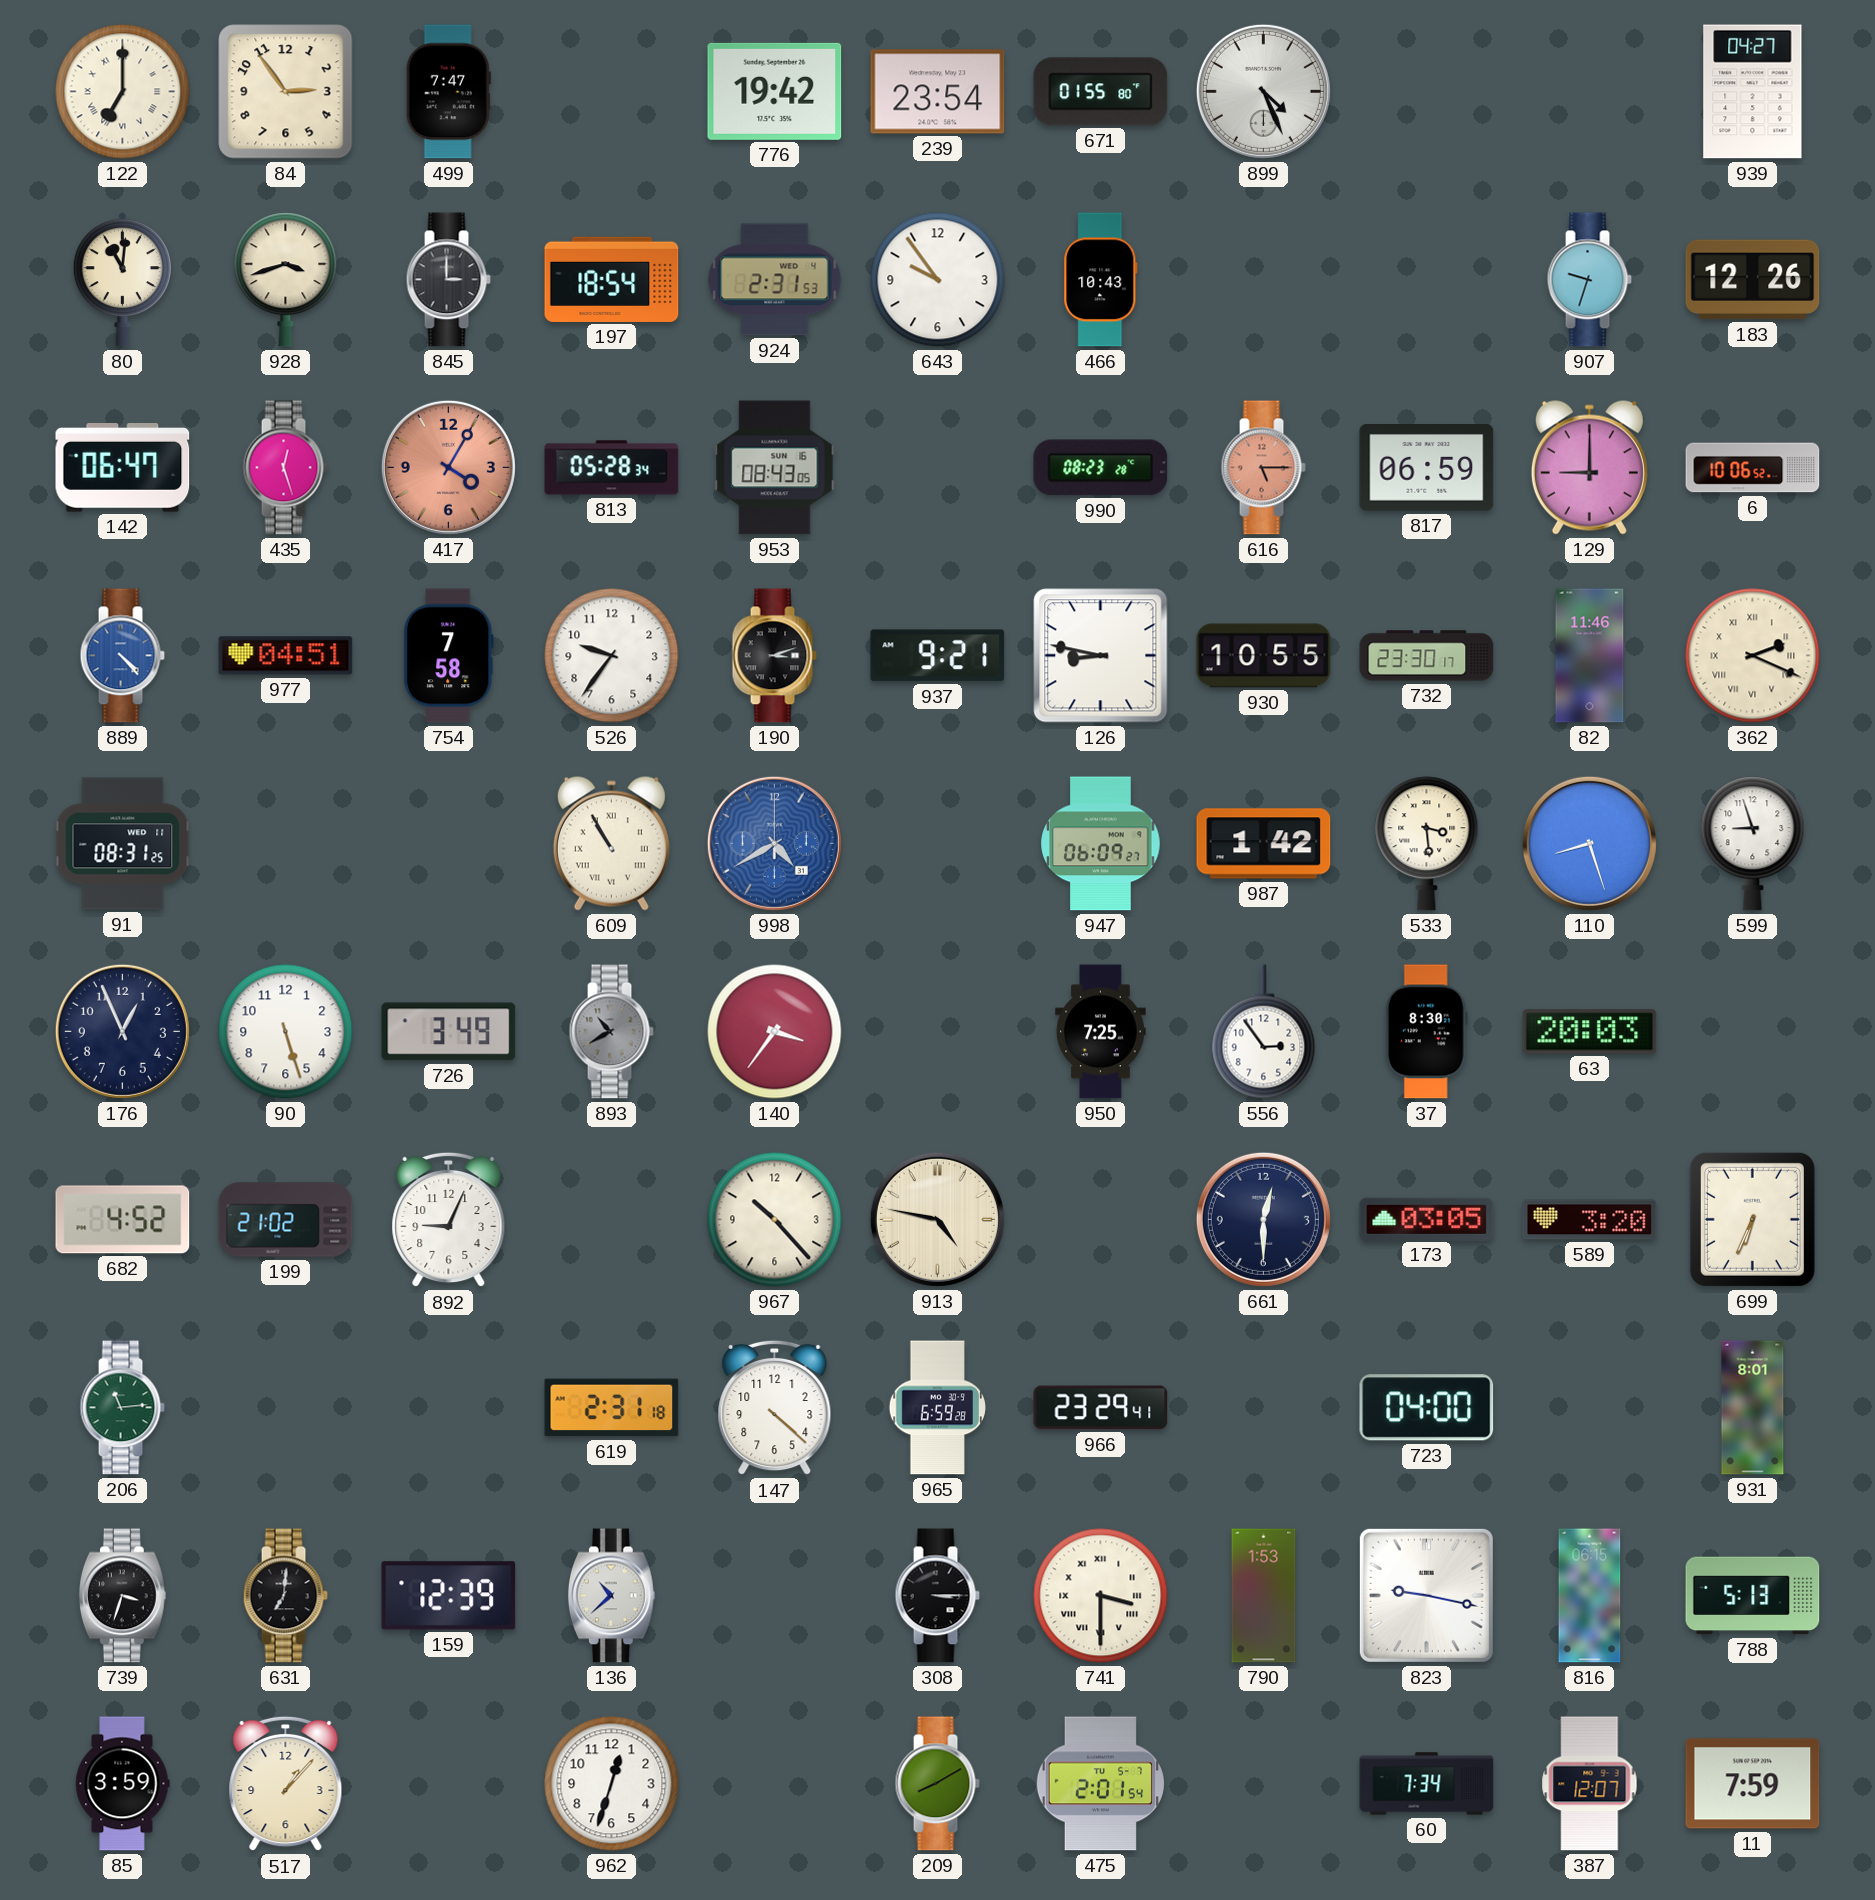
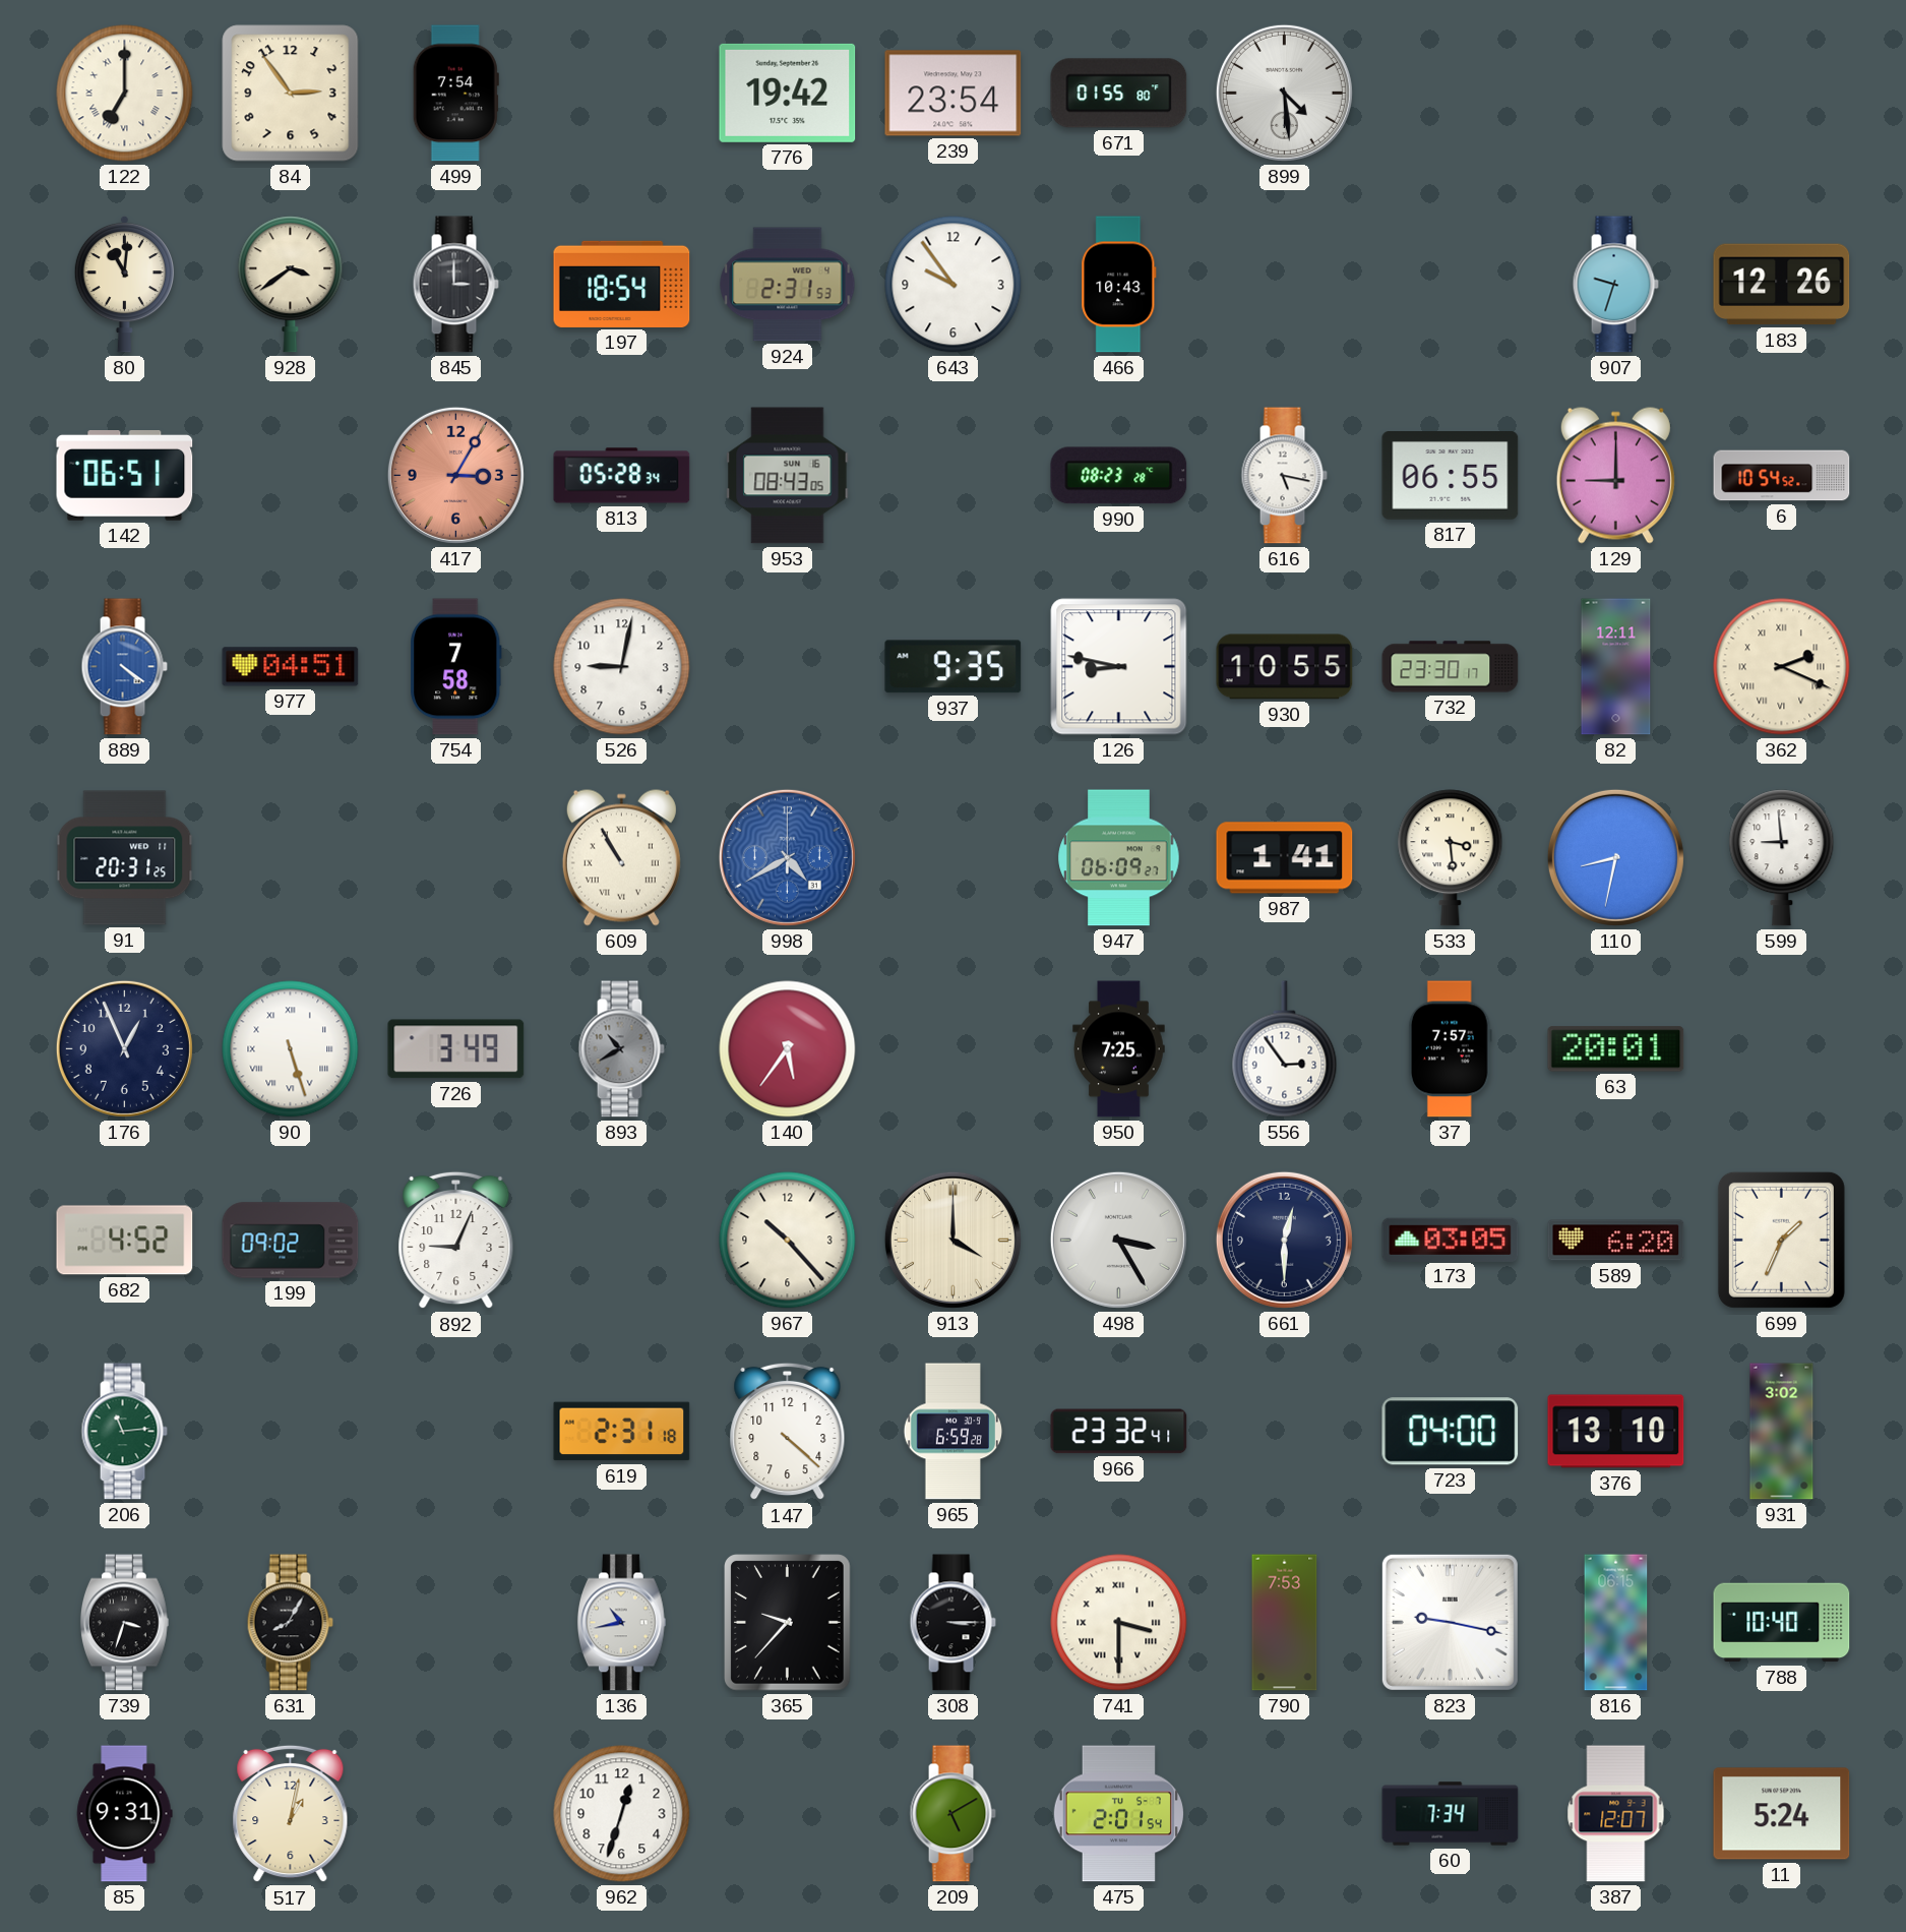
499: 7:47 -> 7:54
899: 4:26 -> 4:29
939: 04:27 -> none
928: 3:42 -> 3:39
142: 06:47 -> 06:51
435: 12:27 -> none
417: 4:05 -> 3:05
616: 5:15 -> 5:17
616 dial: salmon -> white
817: 06:59 -> 06:55
6: 10:06 -> 10:54
889: 4:23 -> 4:21
526: 9:36 -> 9:02
190: 3:12 -> none
937: 9:21 -> 9:35
82: 11:46 -> 12:11
91: 08:31 -> 20:31
987: 1:42 -> 1:41
110: 8:27 -> 8:32
599: 8:57 -> 8:59
90 numerals: Arabic -> Roman
140: 3:36 -> 5:36
37: 8:30 -> 7:57
63: 20:03 -> 20:01
199: 21:02 -> 09:02
913: 4:47 -> 4:00
498: none -> 3:25
589: 3:20 -> 6:20
699: 6:34 -> 1:34
966: 23:29 -> 23:32
376: none -> 13:10
931: 8:01 -> 3:02
631: 7:01 -> 8:05
159: 12:39 -> none
136: 10:38 -> 10:43
365: none -> 9:37
790: 1:53 -> 7:53
788: 5:13 -> 10:40
85: 3:59 -> 9:31
517: 1:07 -> 1:02
209: 8:10 -> 5:10
11: 7:59 -> 5:24
